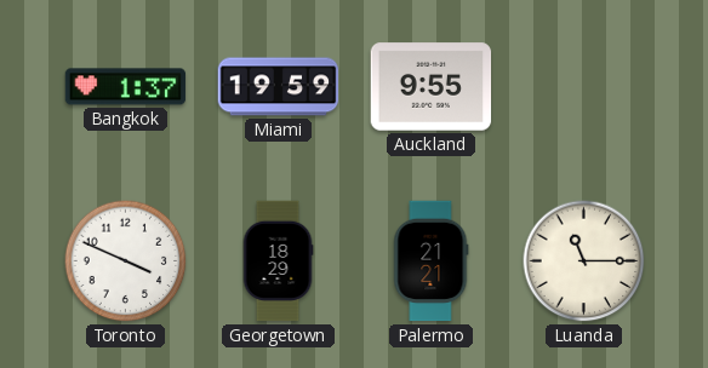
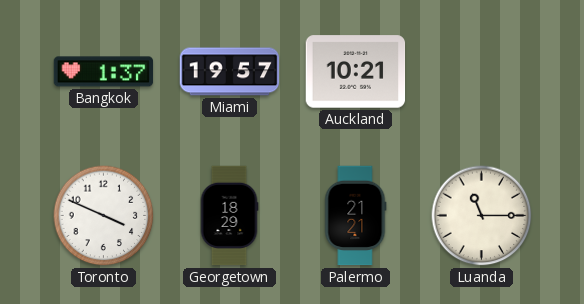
Miami: 19:59 -> 19:57
Auckland: 9:55 -> 10:21
